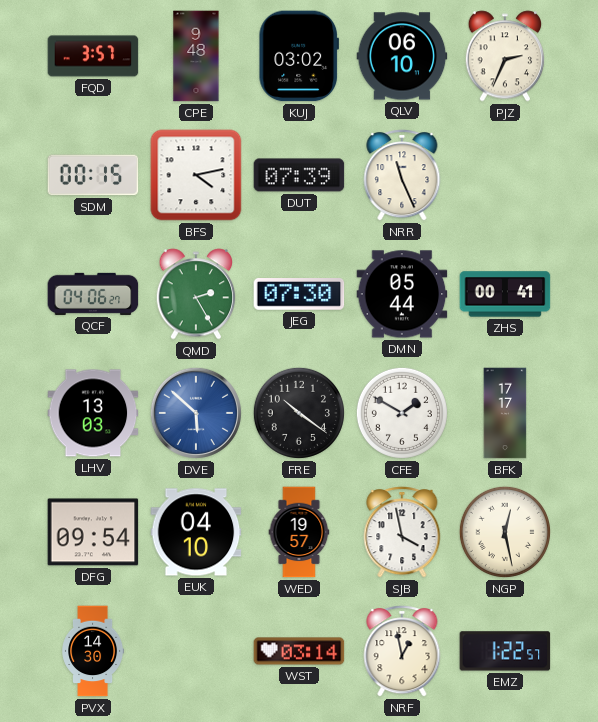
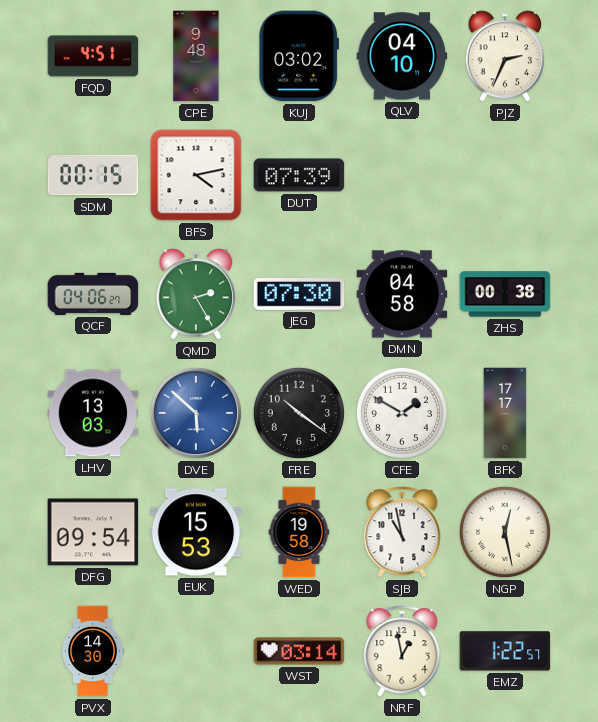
FQD: 3:57 -> 4:51
QLV: 06:10 -> 04:10
NRR: 11:26 -> none
DMN: 05:44 -> 04:58
ZHS: 00:41 -> 00:38
EUK: 04:10 -> 15:53
WED: 19:57 -> 19:58
SJB: 3:58 -> 10:58
